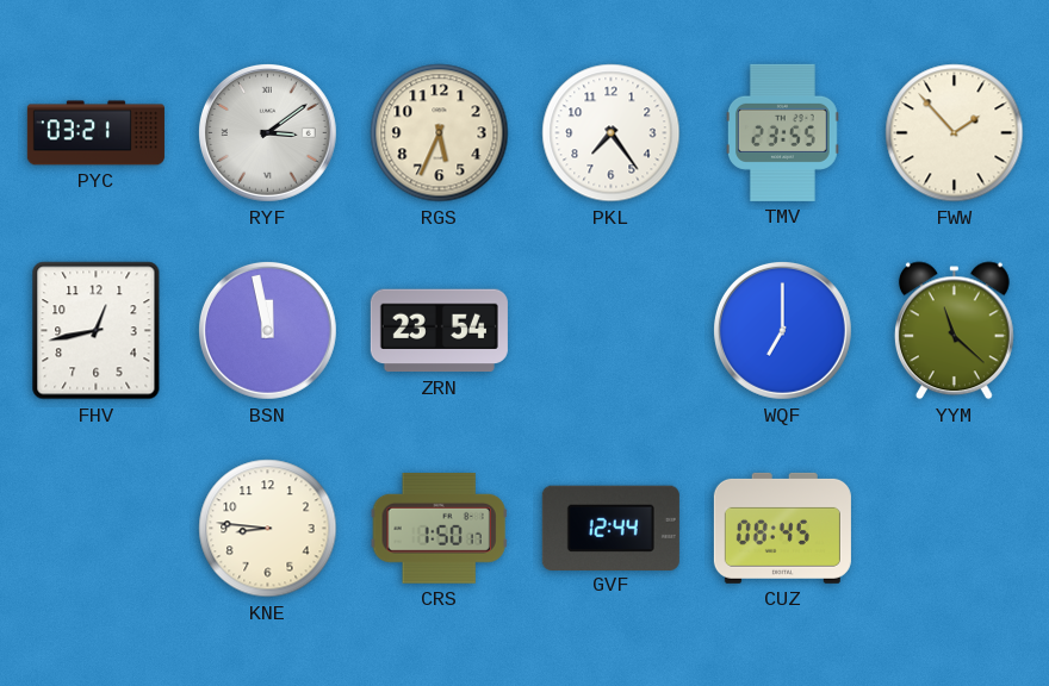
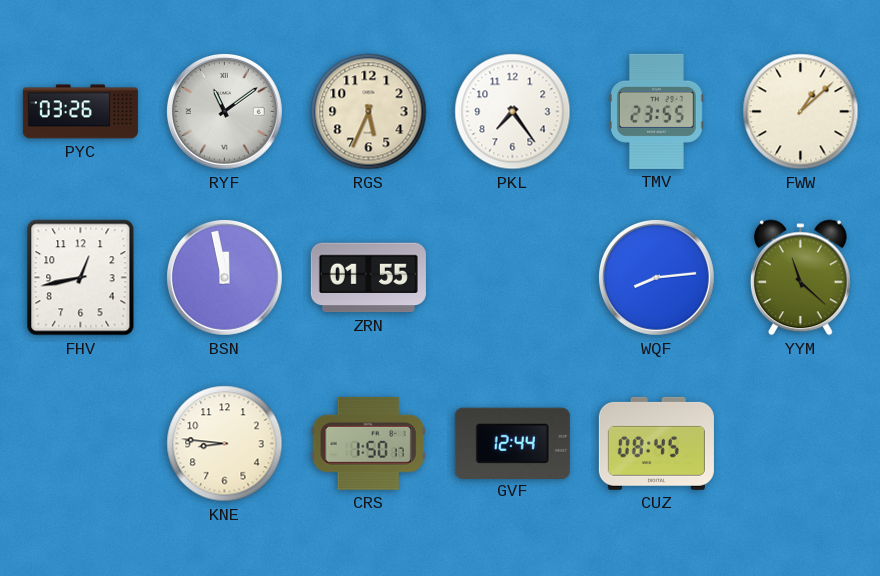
PYC: 03:21 -> 03:26
RYF: 3:09 -> 11:09
FWW: 1:53 -> 1:08
ZRN: 23:54 -> 01:55
WQF: 7:00 -> 8:14
